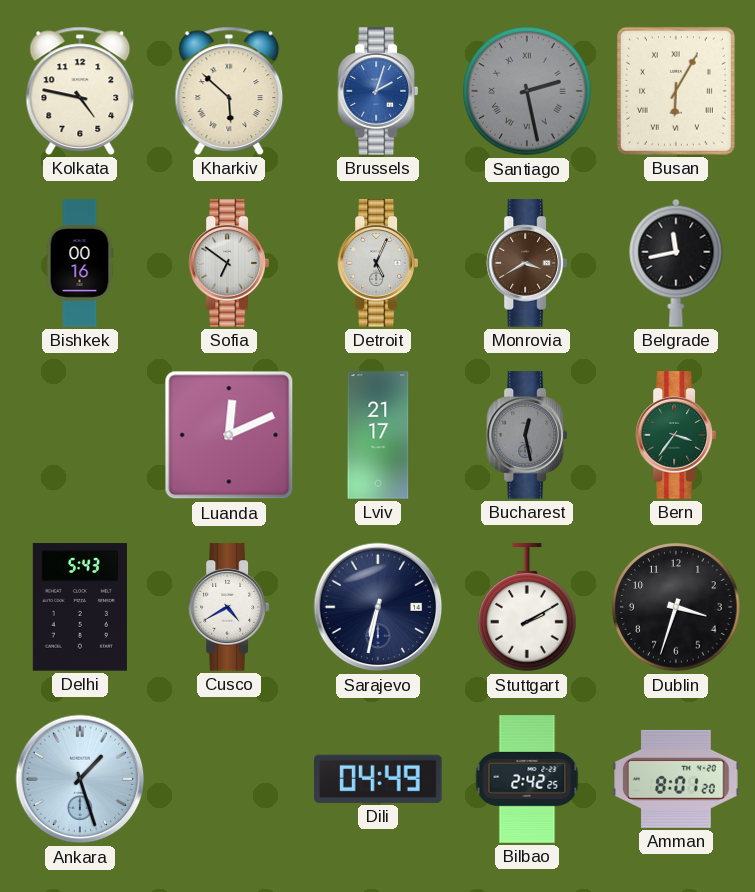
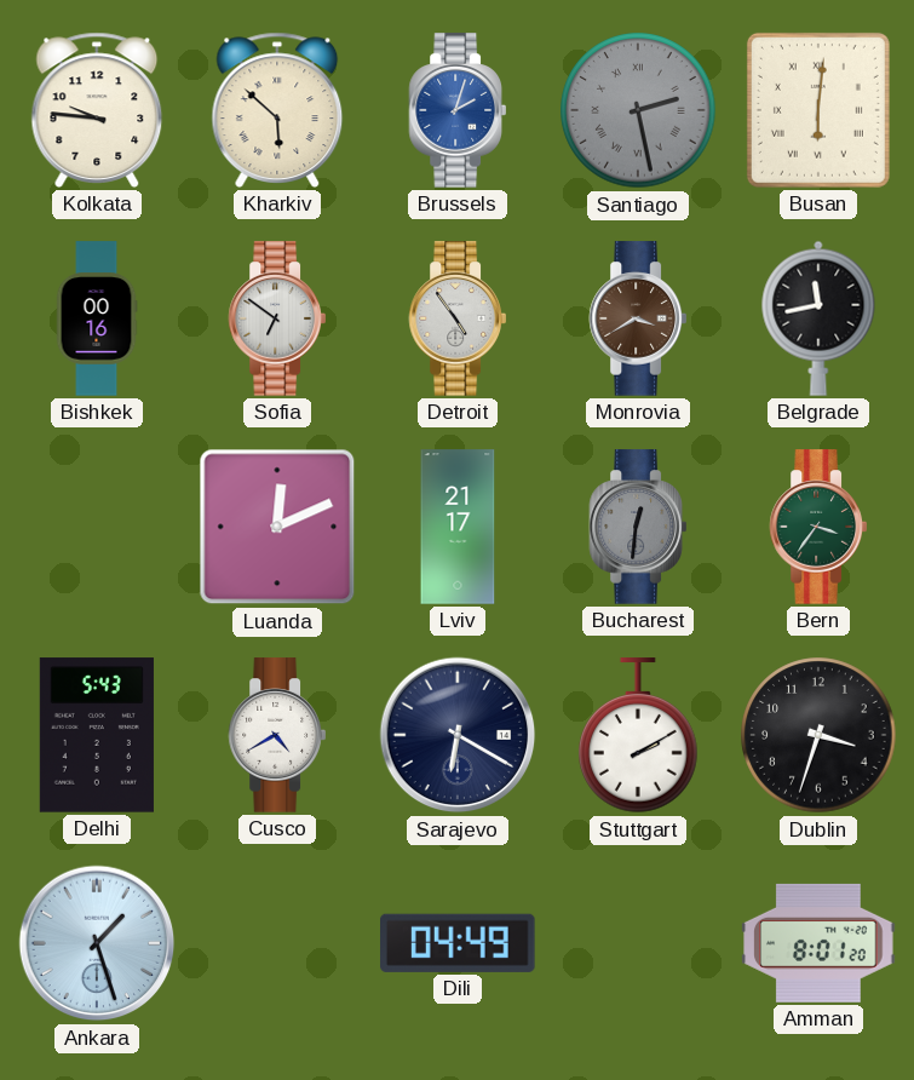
Kolkata: 4:47 -> 9:46
Busan: 6:05 -> 6:01
Detroit: 5:04 -> 4:54
Bucharest: 12:28 -> 12:31
Sarajevo: 6:32 -> 6:20
Bilbao: 2:42 -> none
